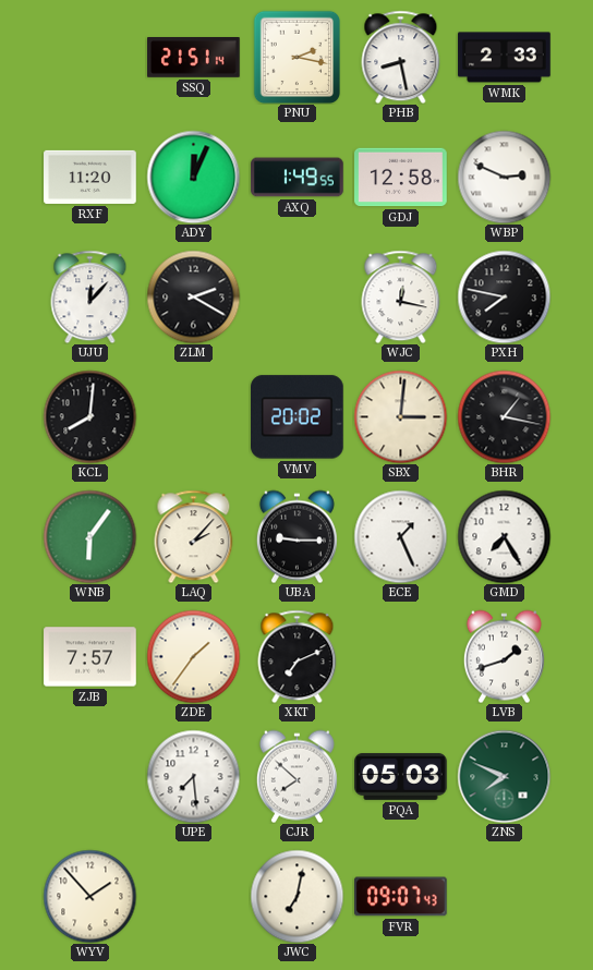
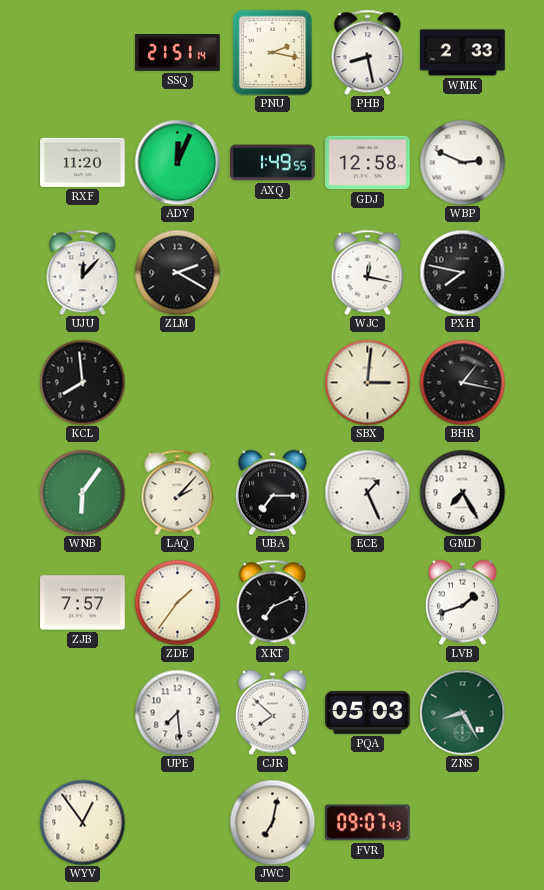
KCL: 8:01 -> 7:59
VMV: 20:02 -> none
UBA: 9:15 -> 7:15
ZNS: 7:49 -> 8:25
WYV: 1:53 -> 12:54
